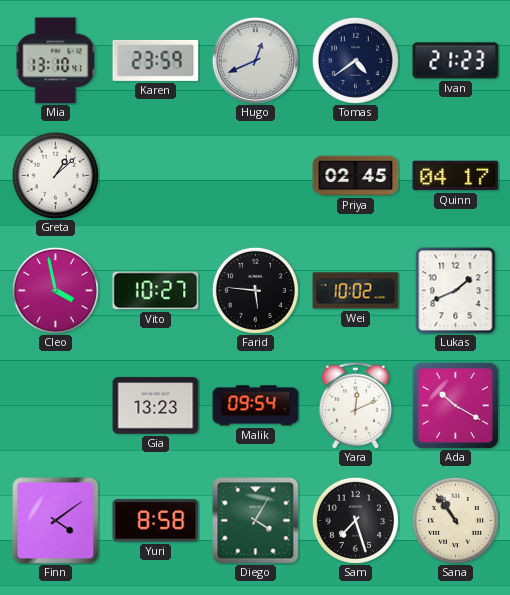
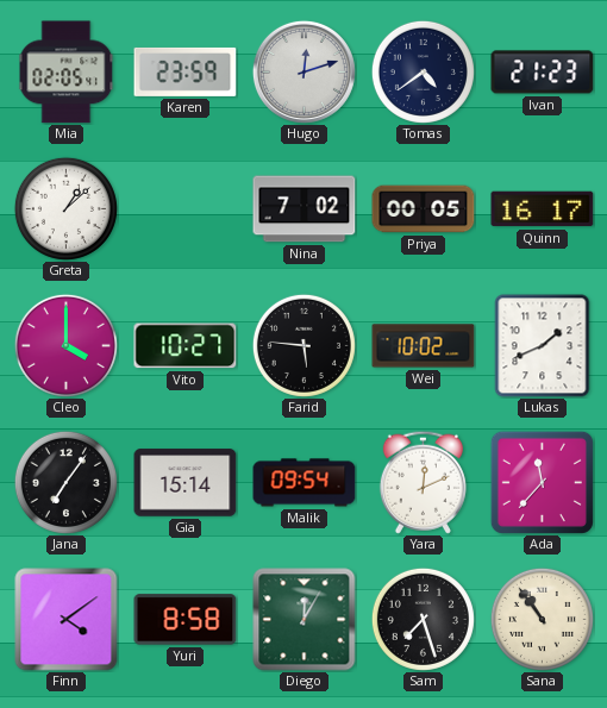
Mia: 13:10 -> 02:05
Hugo: 12:41 -> 12:12
Nina: none -> 7:02
Priya: 02:45 -> 00:05
Quinn: 04:17 -> 16:17
Cleo: 3:58 -> 4:00
Jana: none -> 7:06
Gia: 13:23 -> 15:14
Ada: 10:20 -> 11:37
Diego: 4:05 -> 12:05
